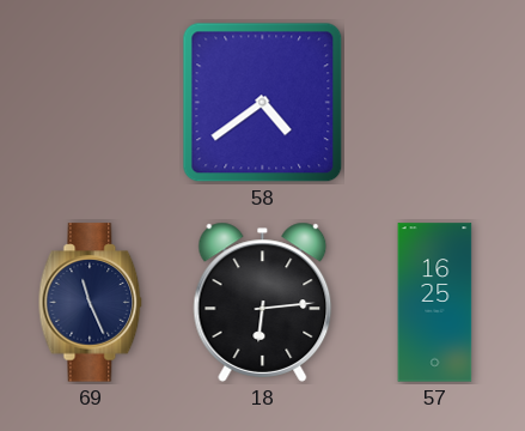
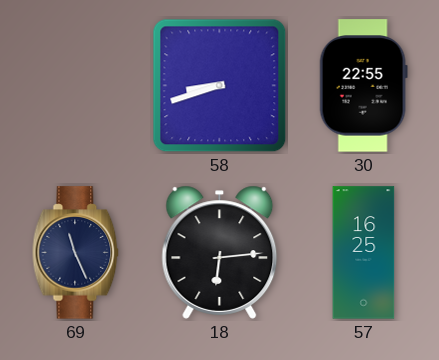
58: 4:39 -> 8:42
30: none -> 22:55
